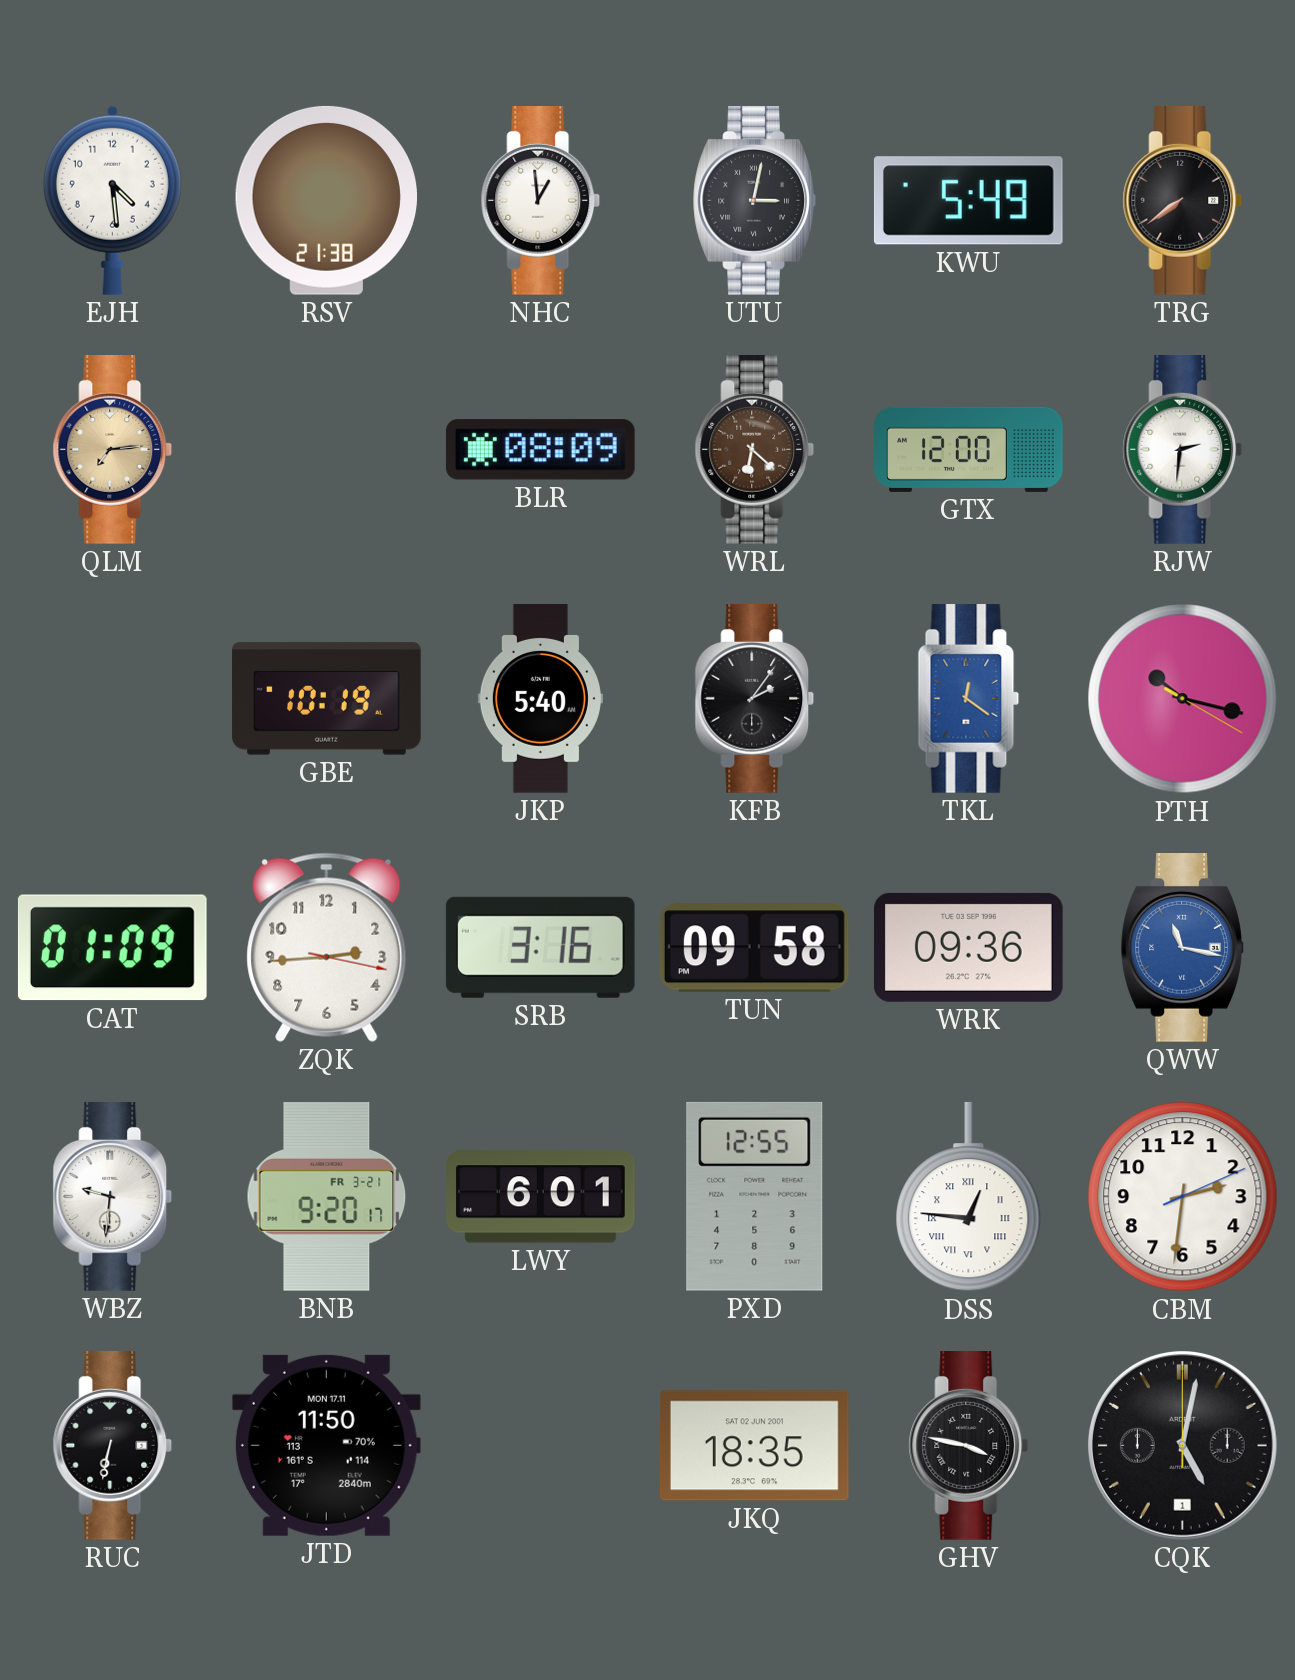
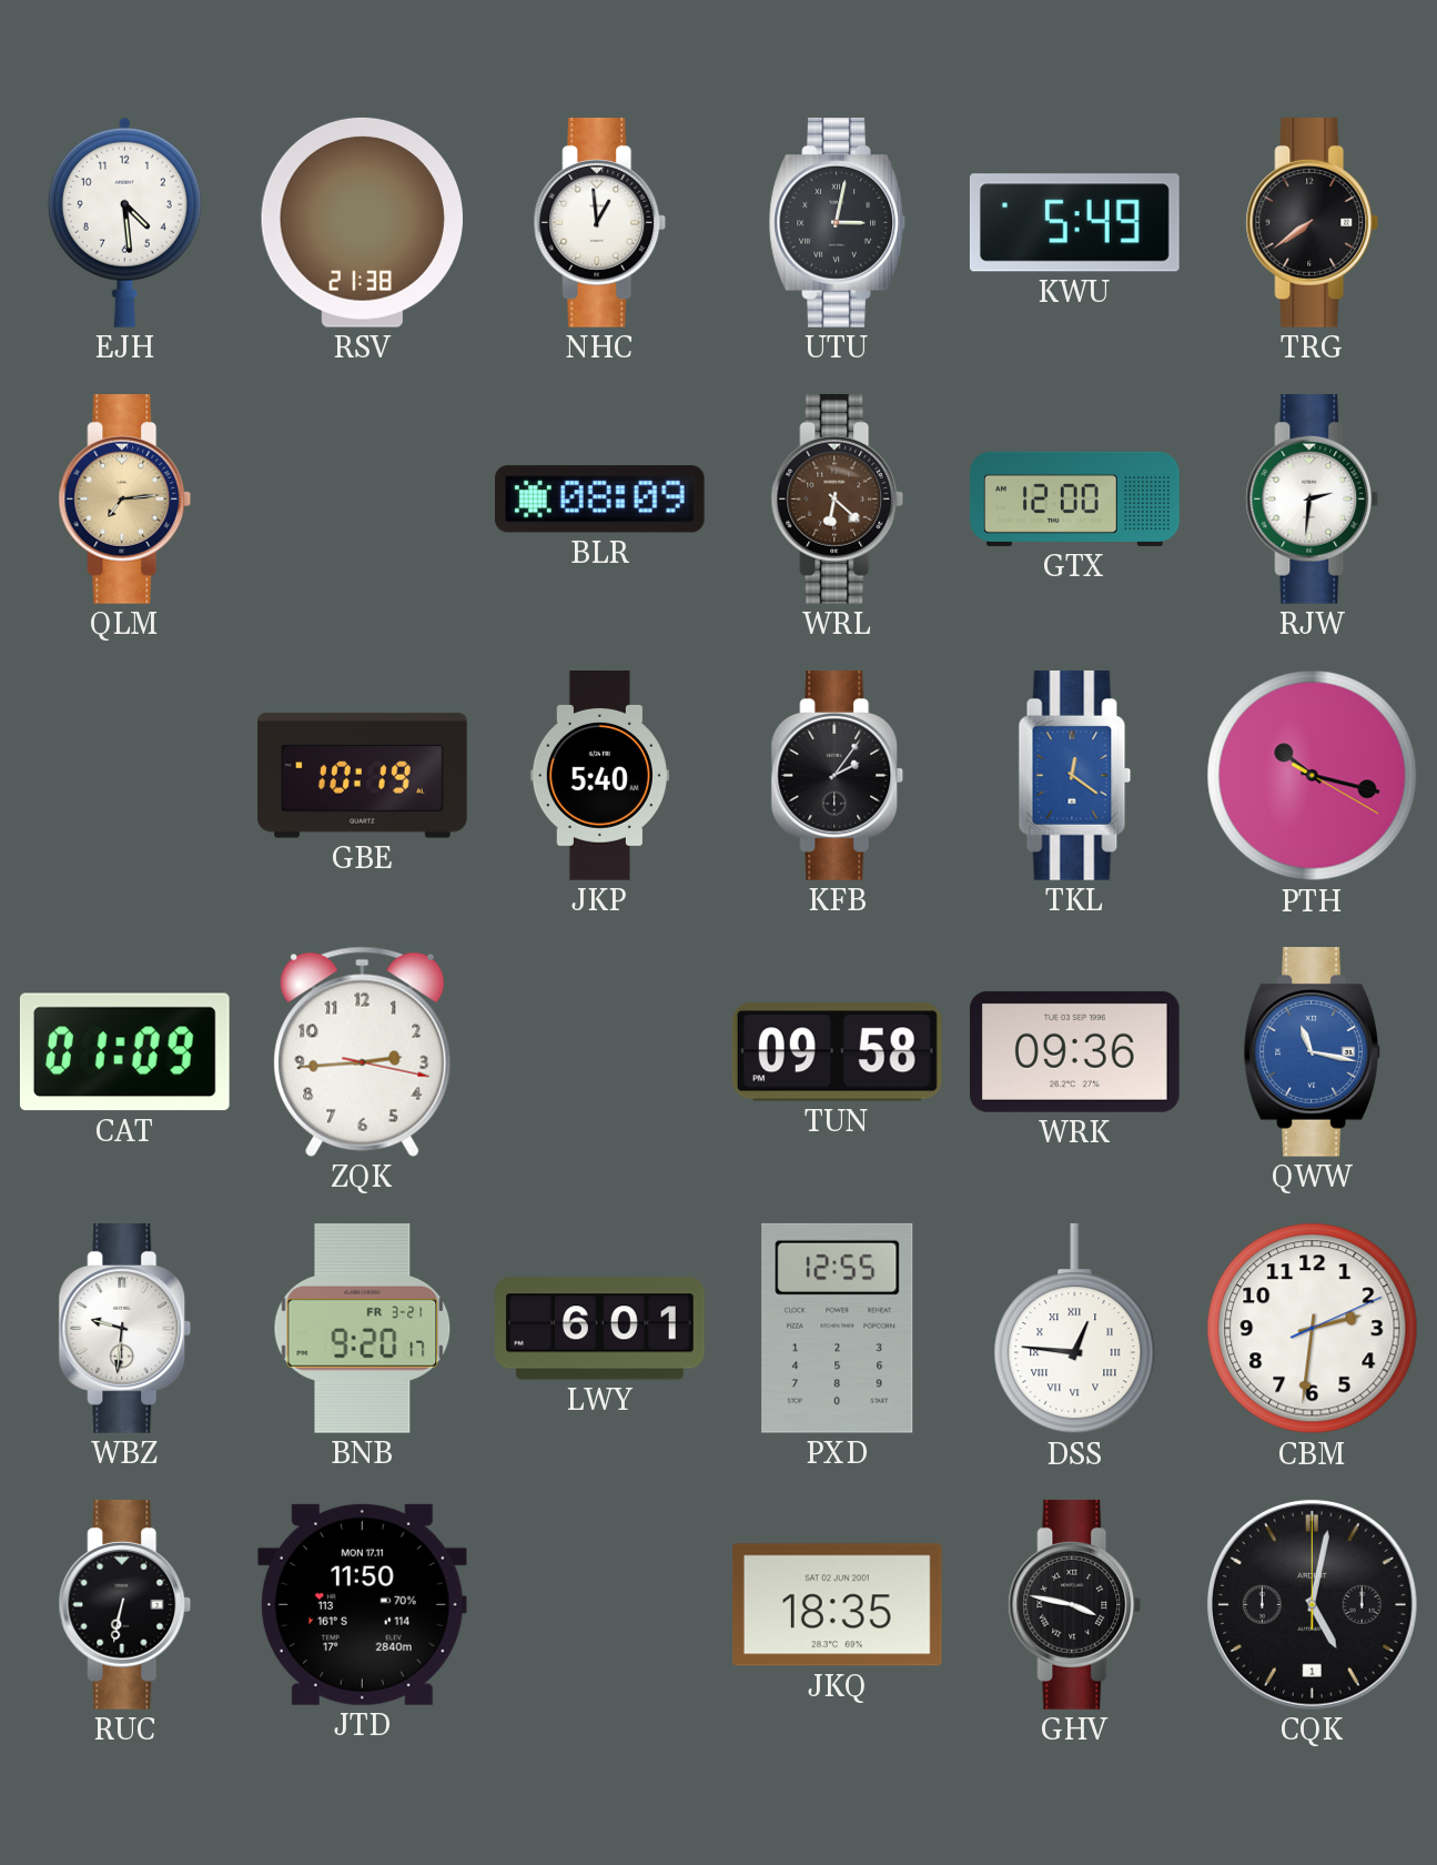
SRB: 3:16 -> none
